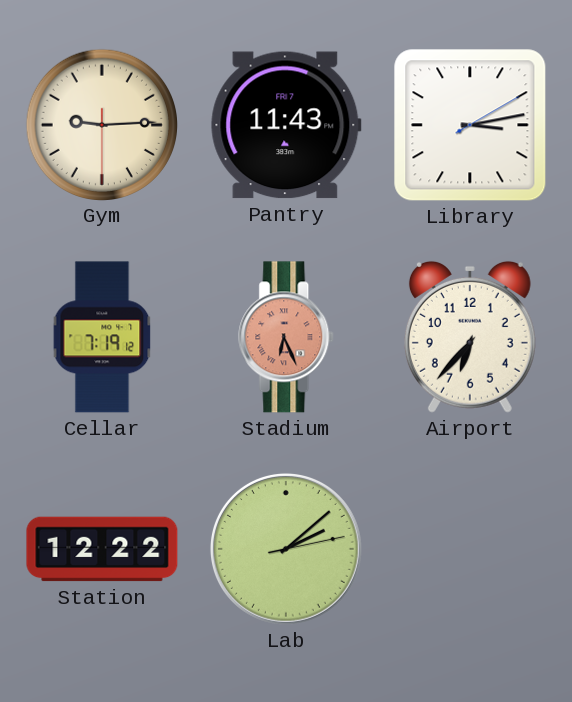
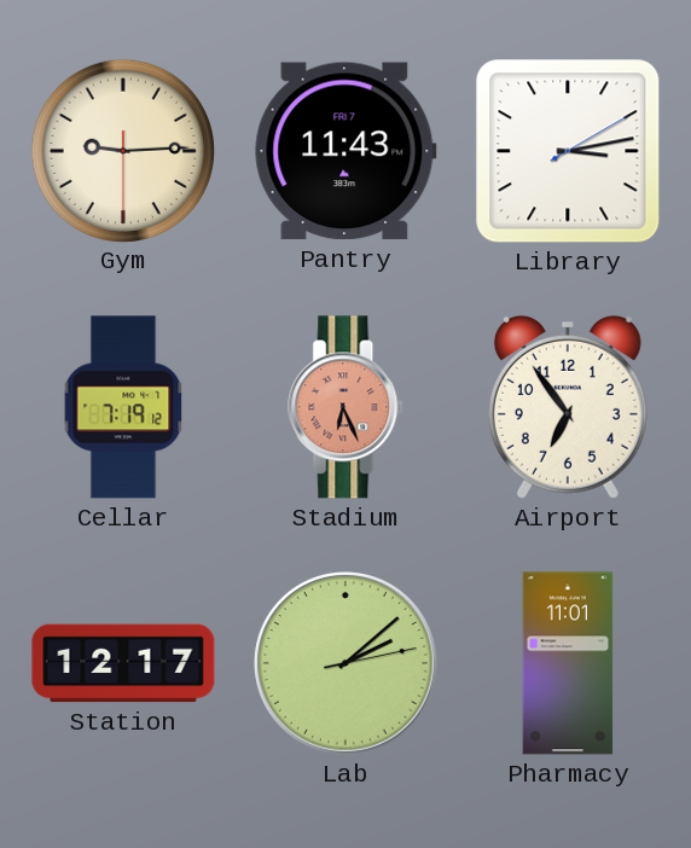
Airport: 6:37 -> 6:54
Station: 12:22 -> 12:17
Pharmacy: none -> 11:01
